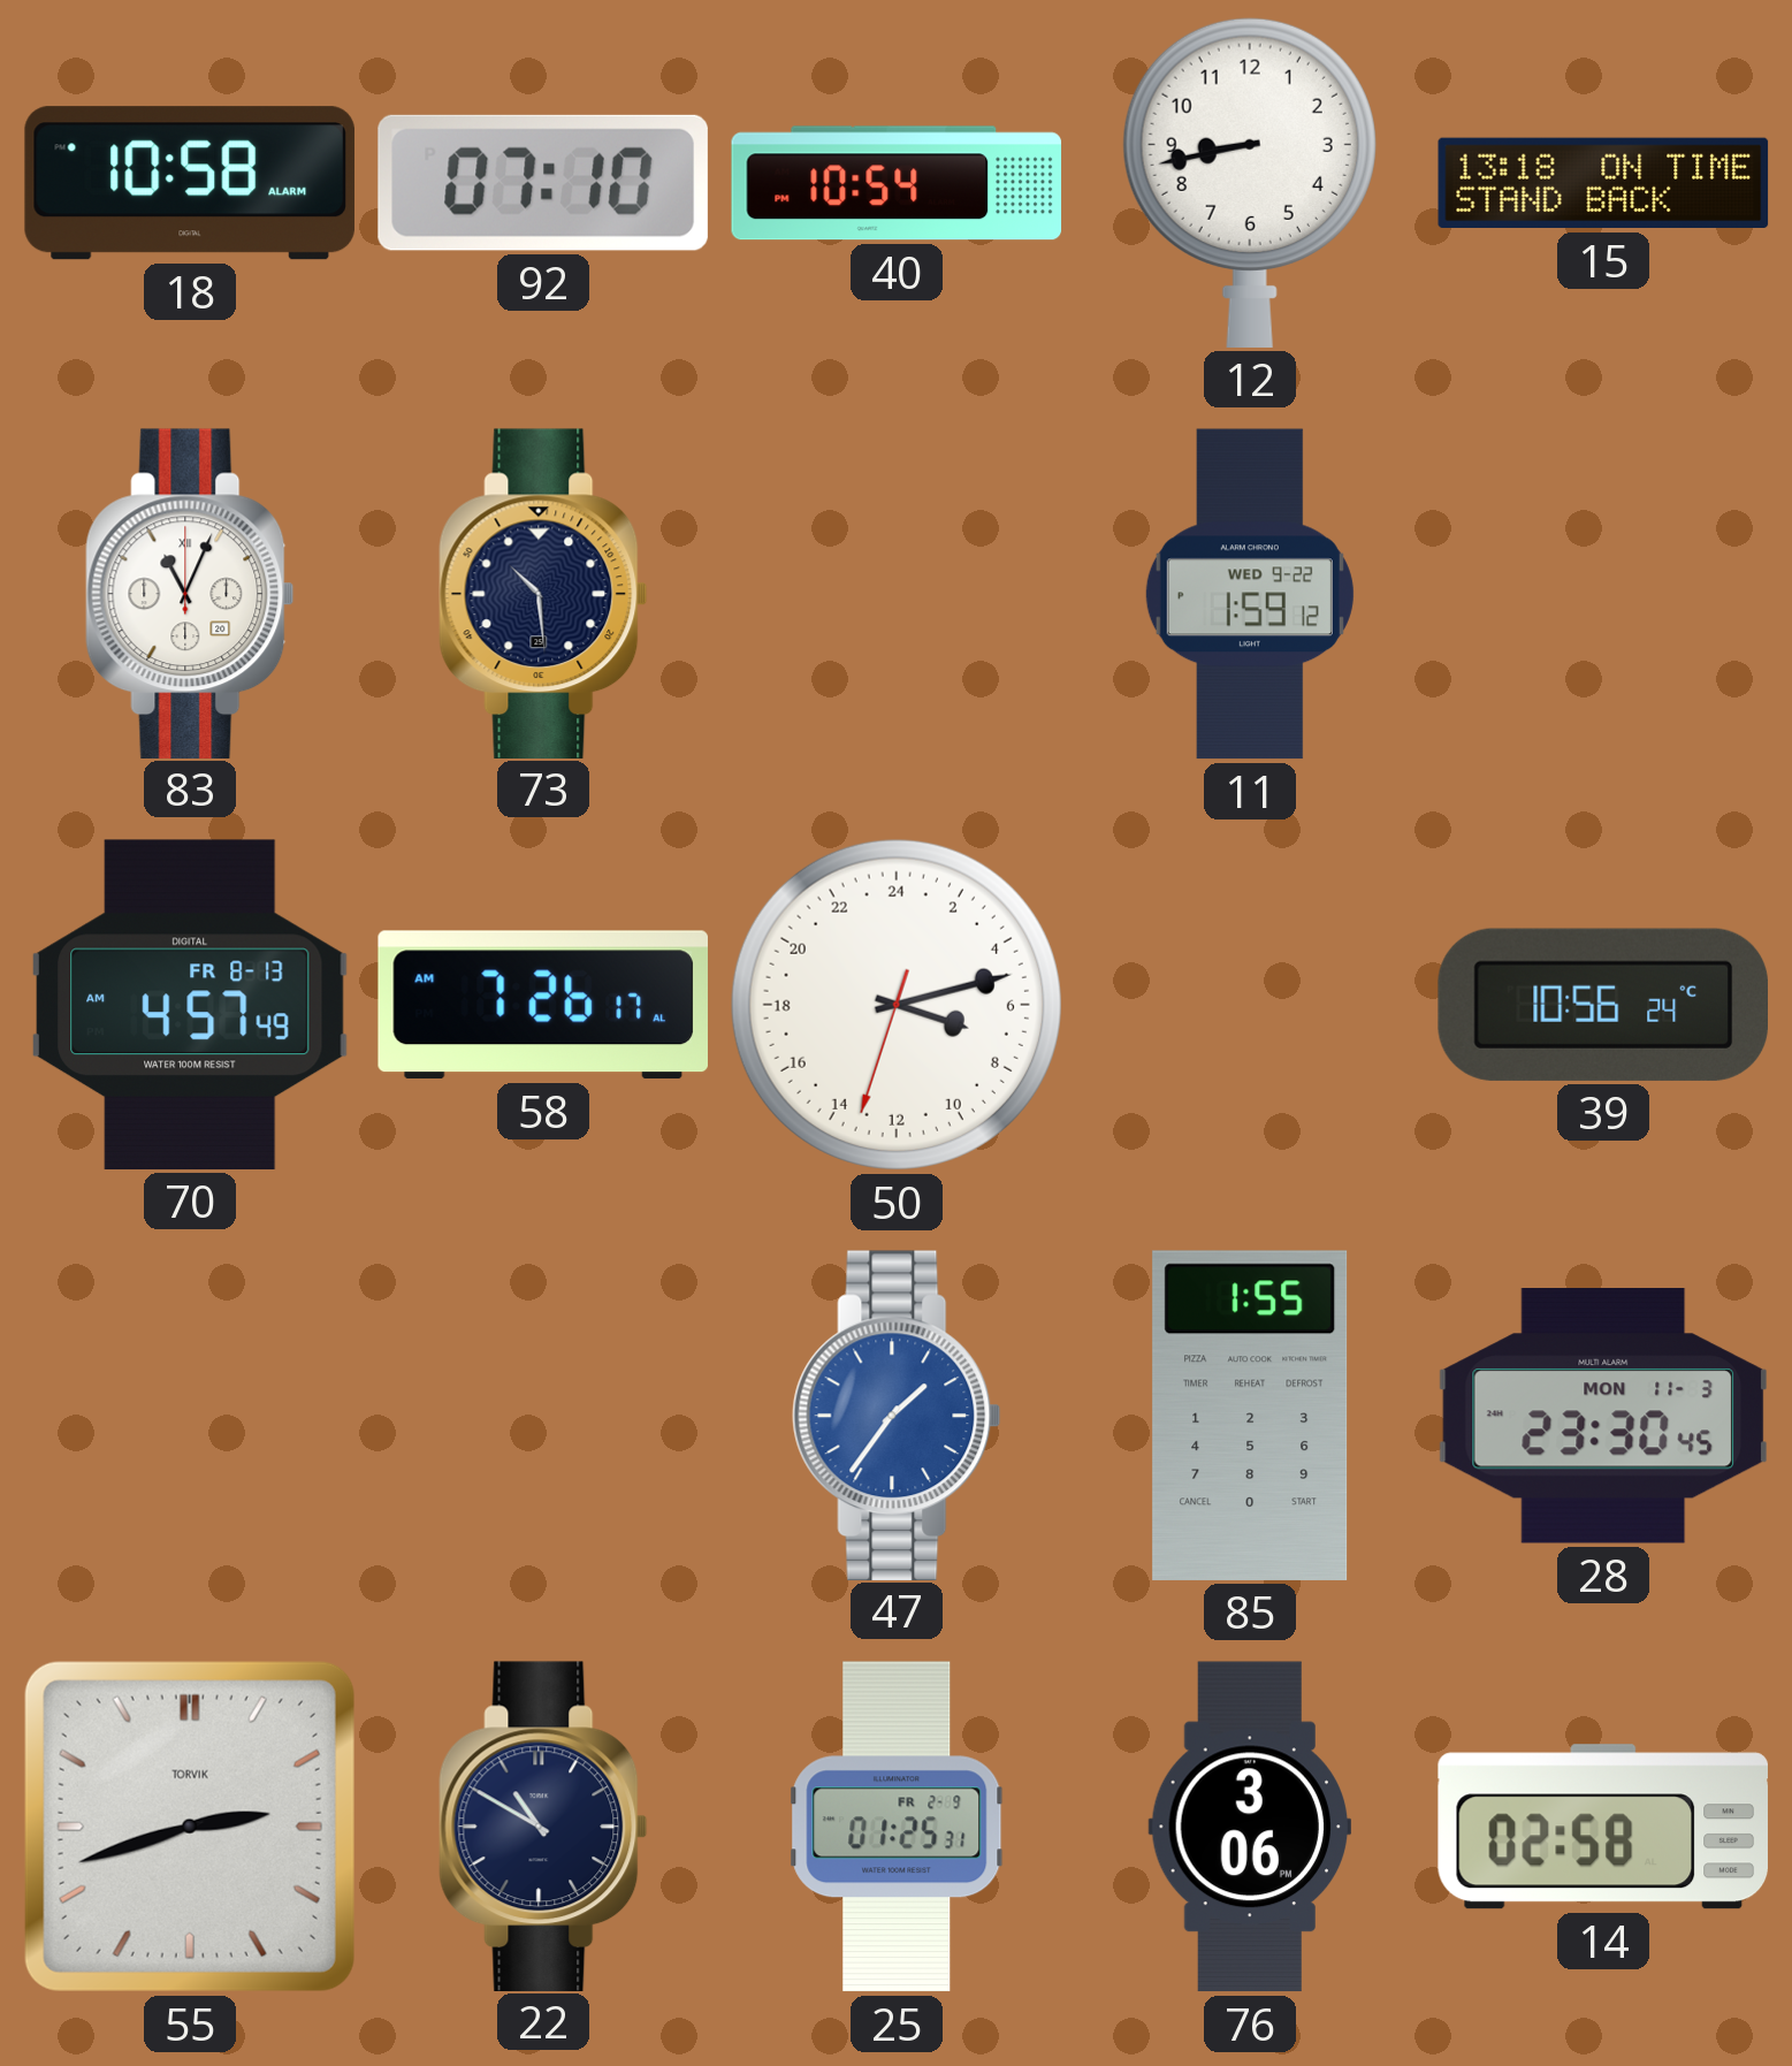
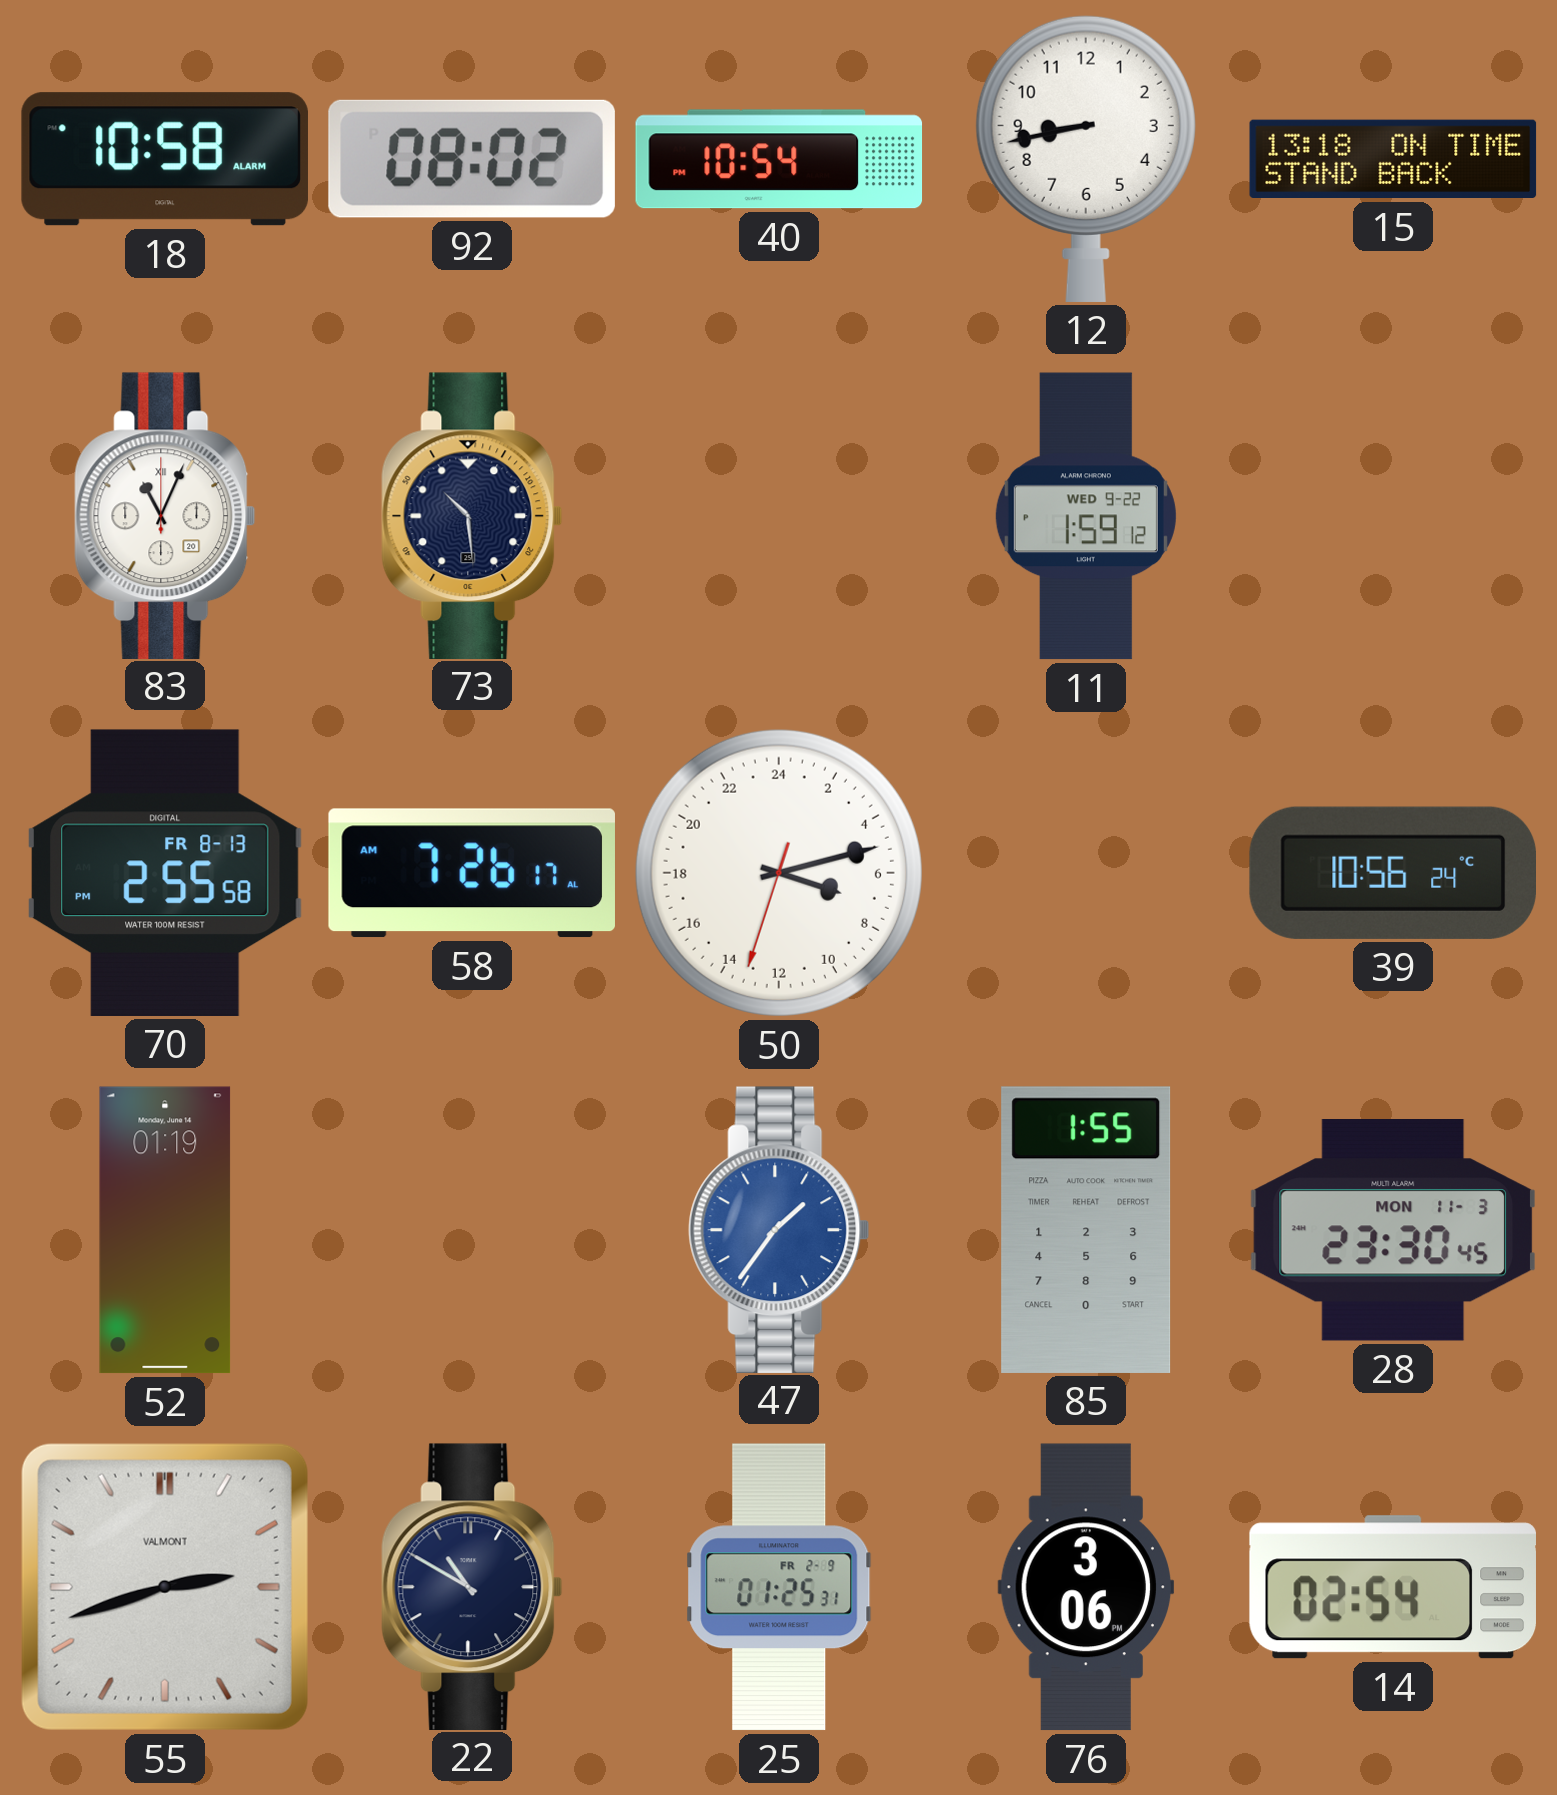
92: 07:10 -> 08:02
70: 4:57 -> 2:55
52: none -> 01:19
55 brand: TORVIK -> VALMONT
14: 02:58 -> 02:54
